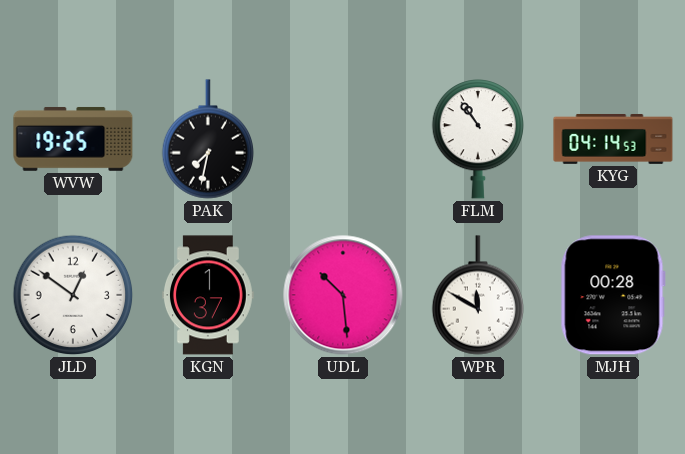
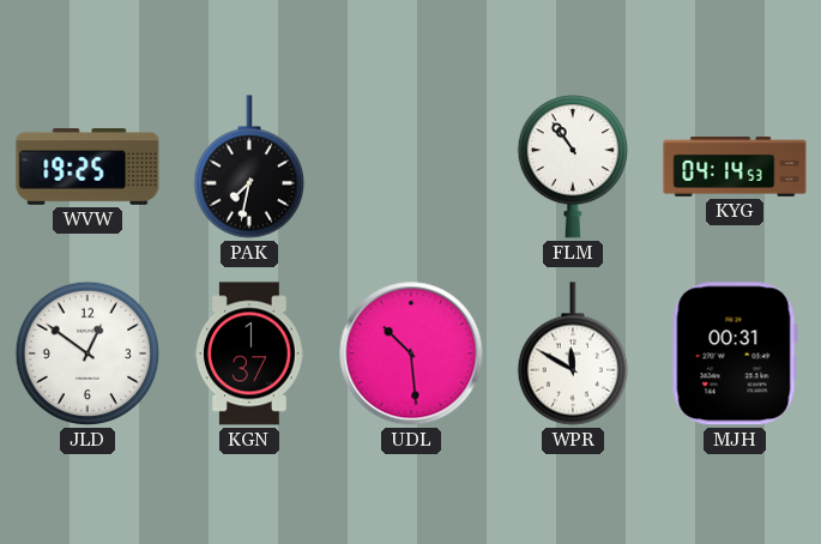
MJH: 00:28 -> 00:31
